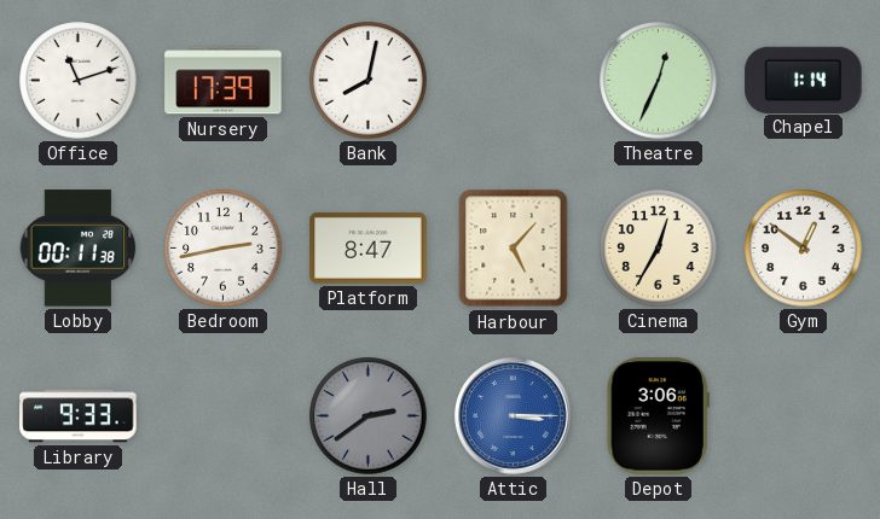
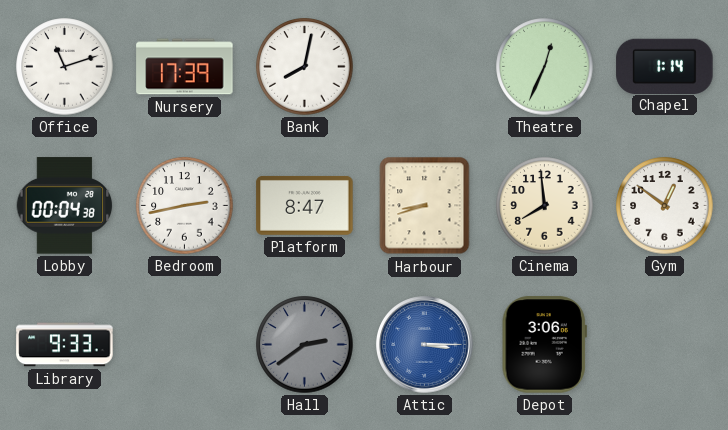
Lobby: 00:11 -> 00:04
Harbour: 5:07 -> 8:42
Cinema: 12:35 -> 7:59
